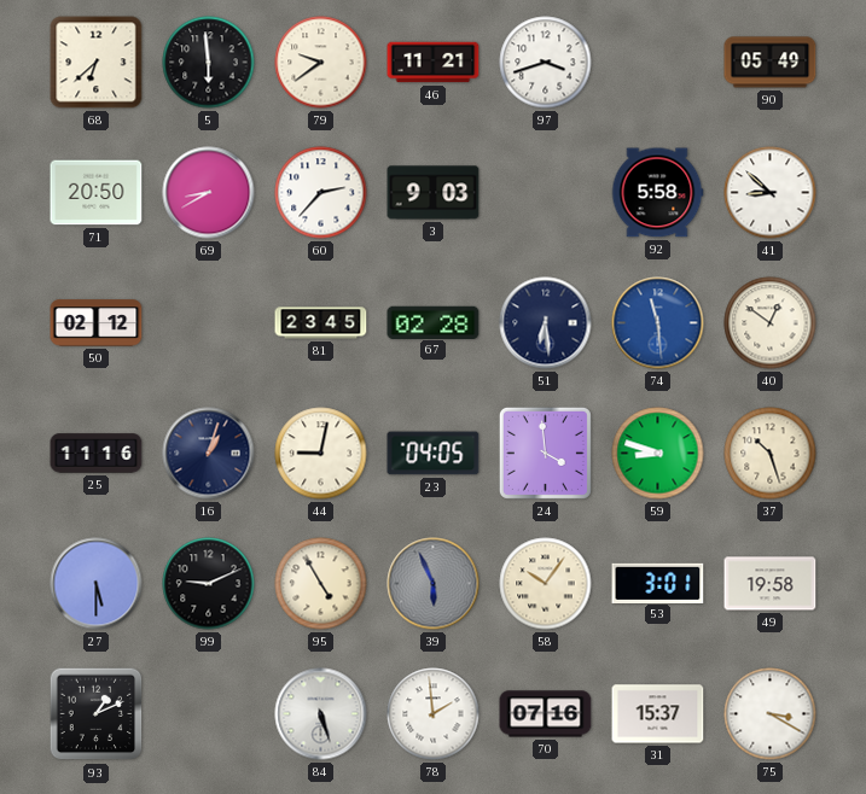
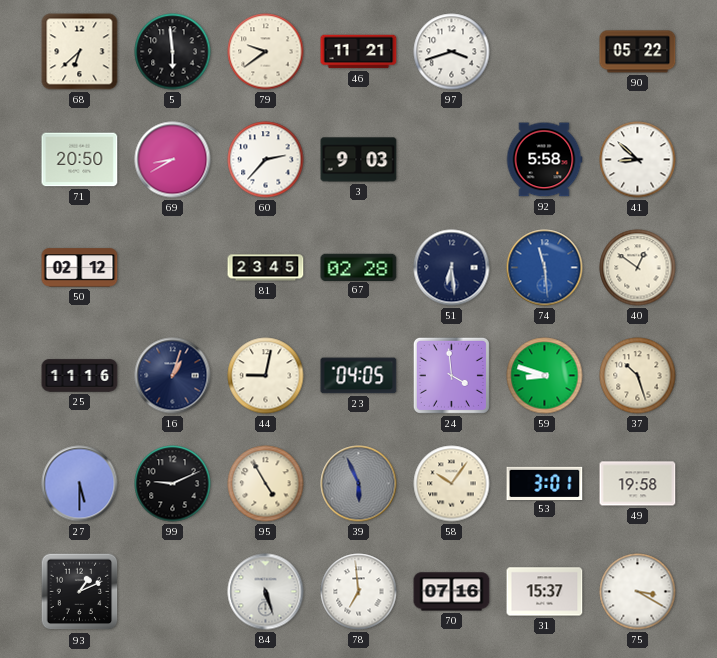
90: 05:49 -> 05:22
78: 1:59 -> 6:59
